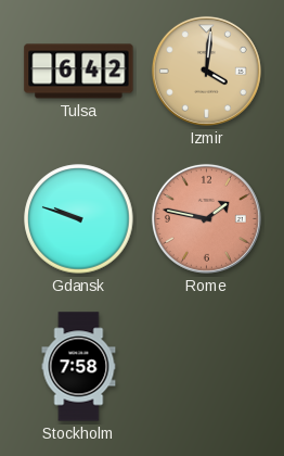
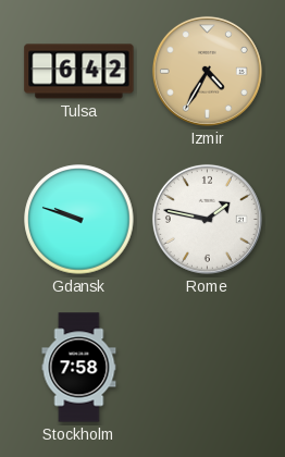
Izmir: 4:01 -> 4:35
Rome dial: salmon -> white
